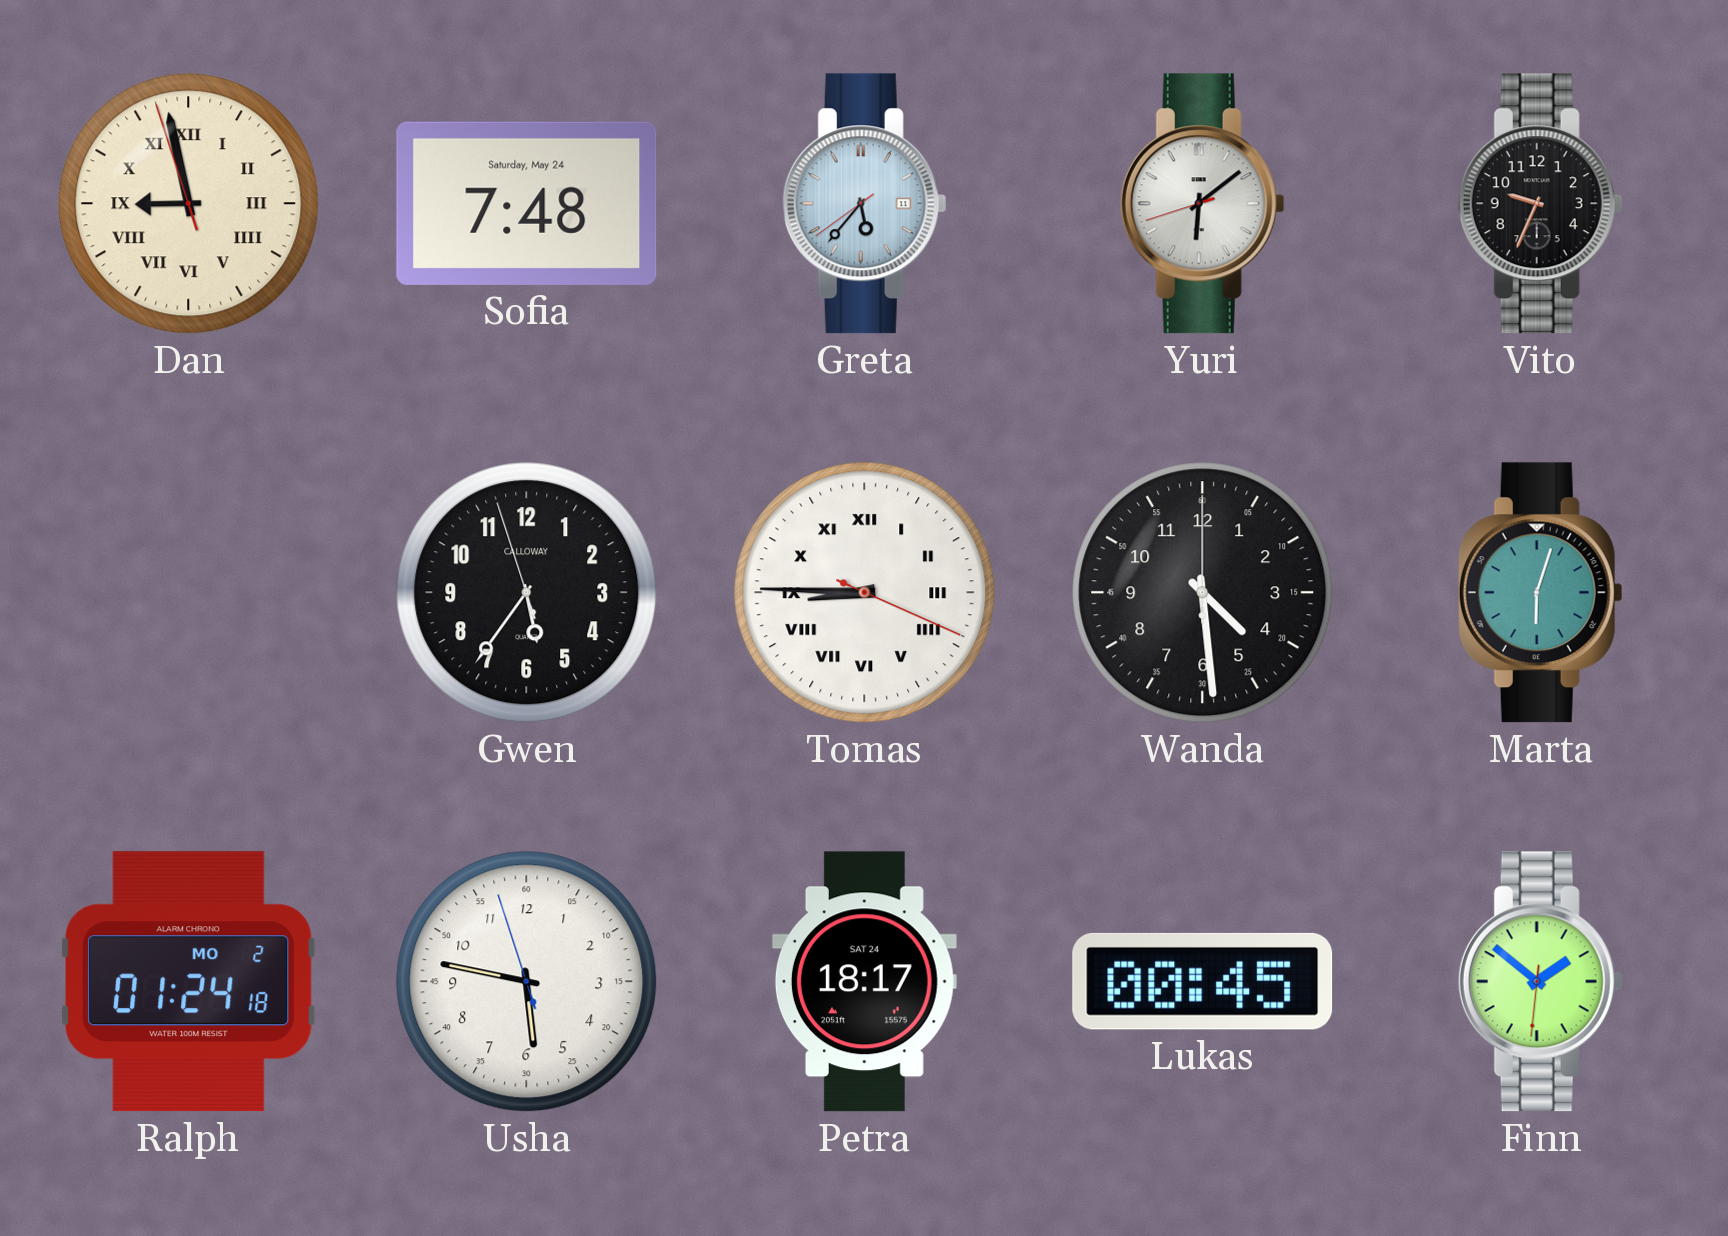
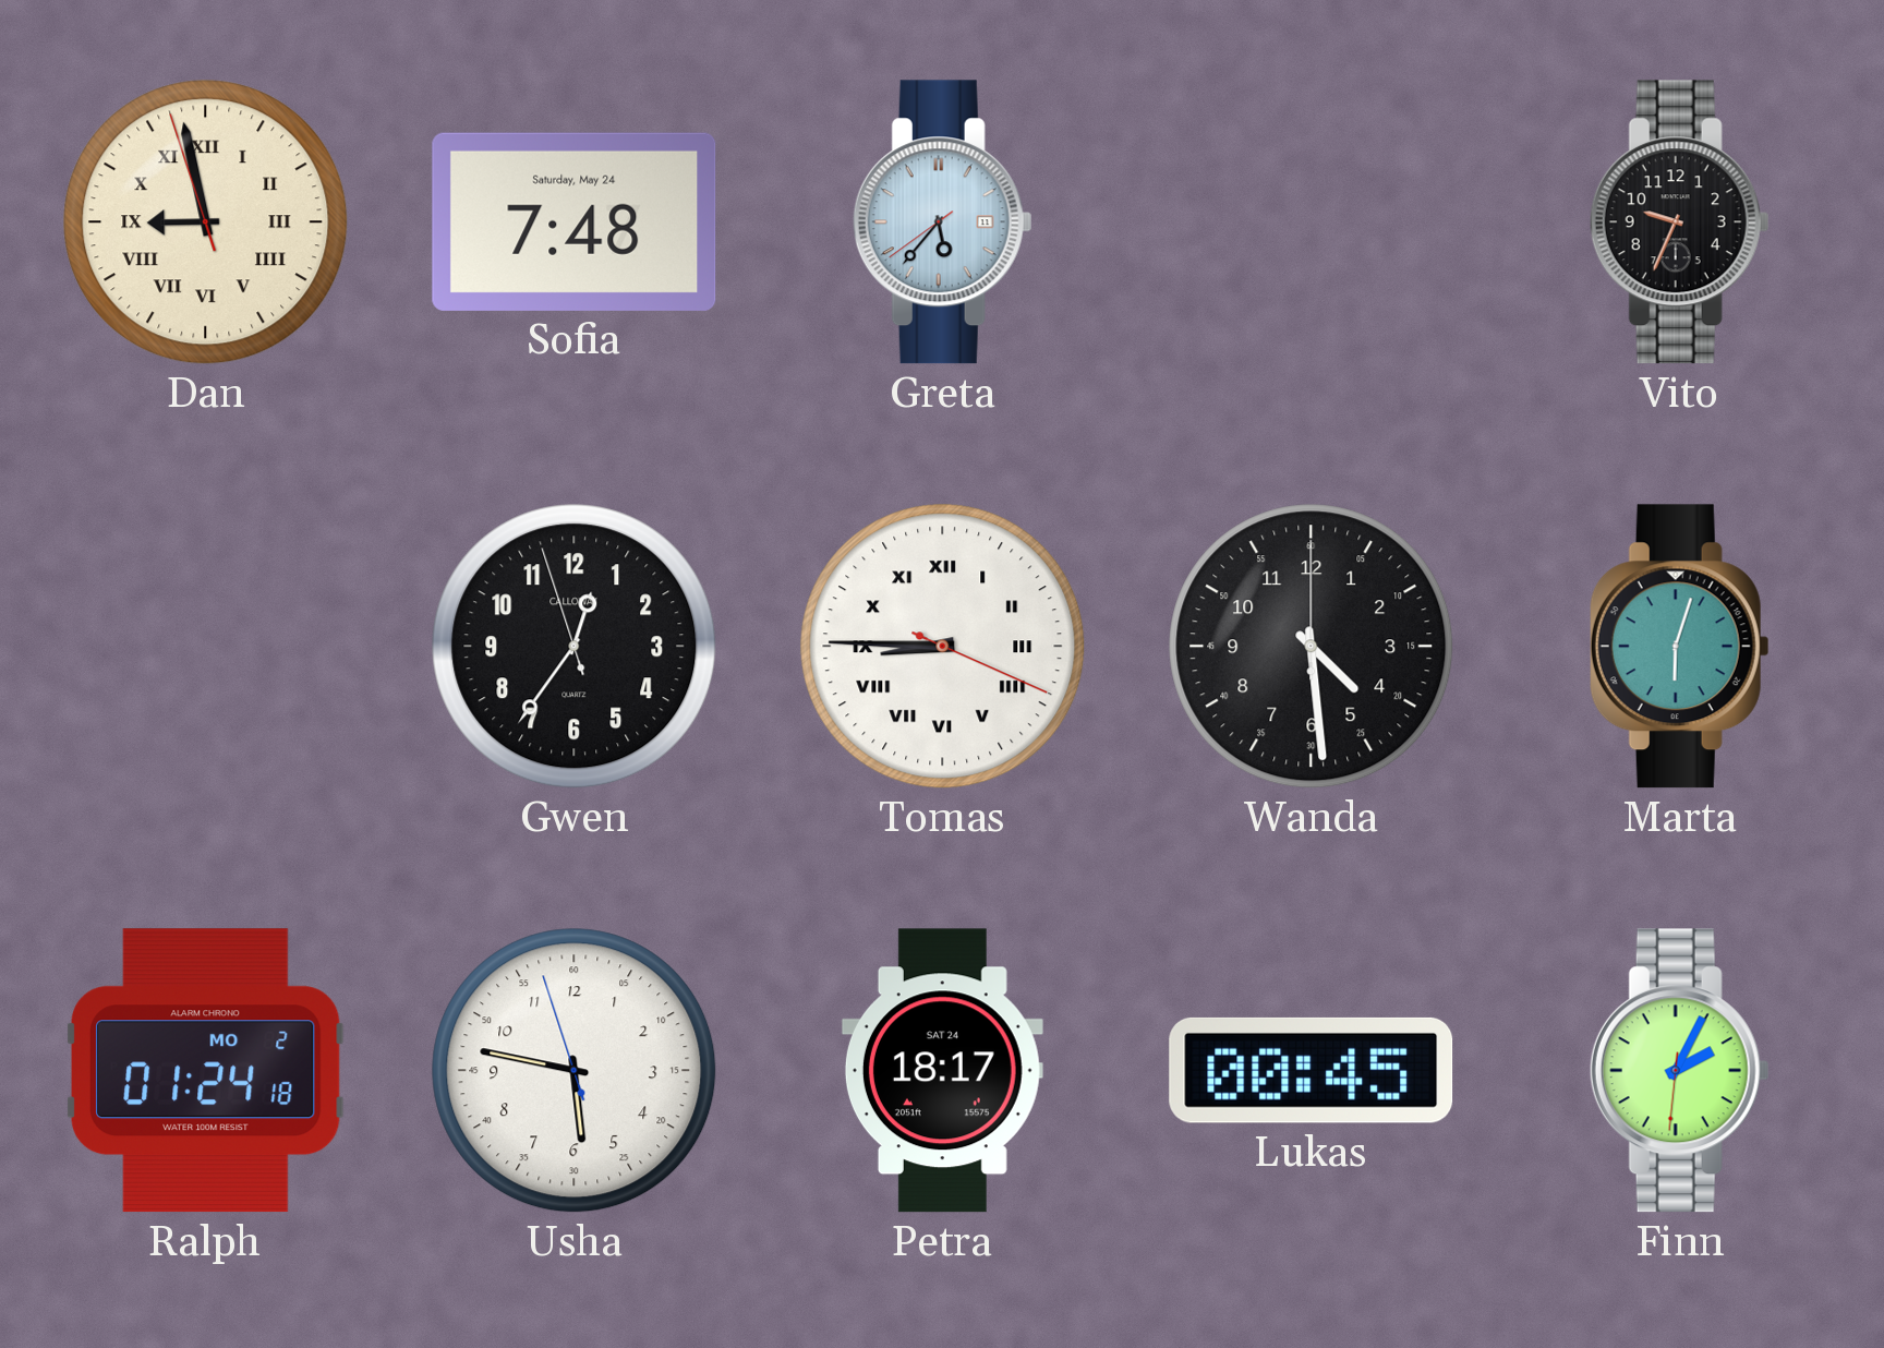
Yuri: 6:08 -> none
Gwen: 5:35 -> 12:35
Finn: 1:51 -> 2:04
